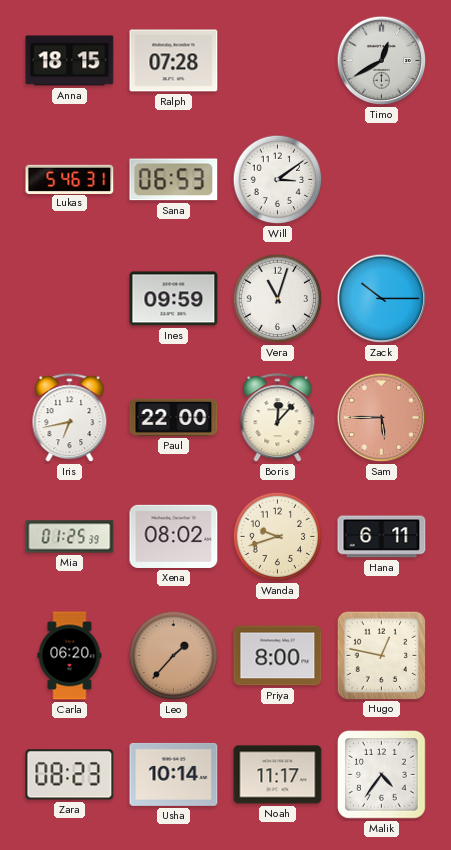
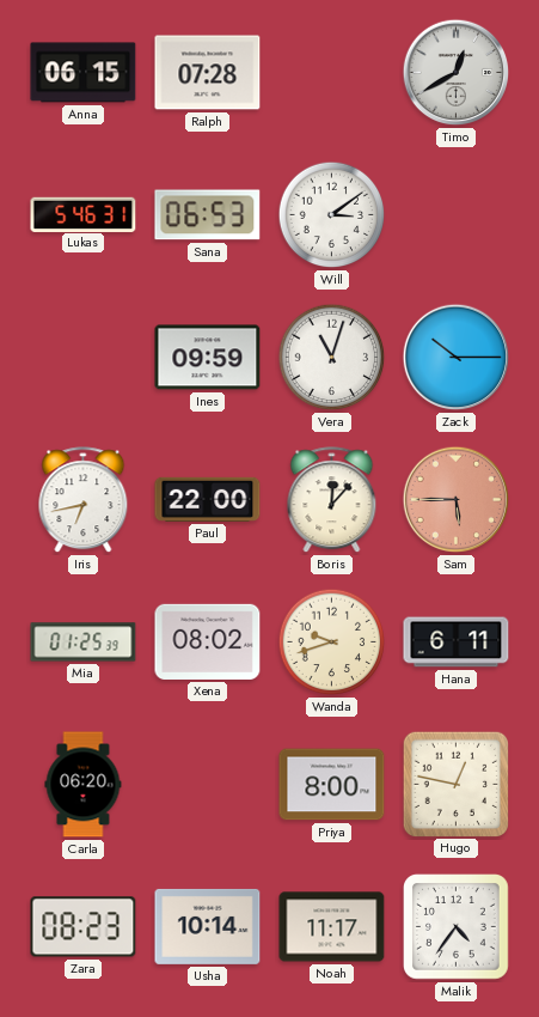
Anna: 18:15 -> 06:15
Leo: 1:37 -> none
